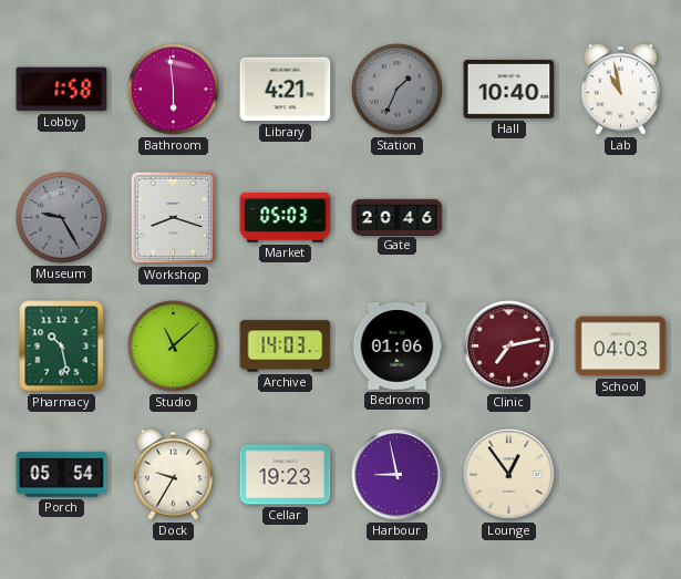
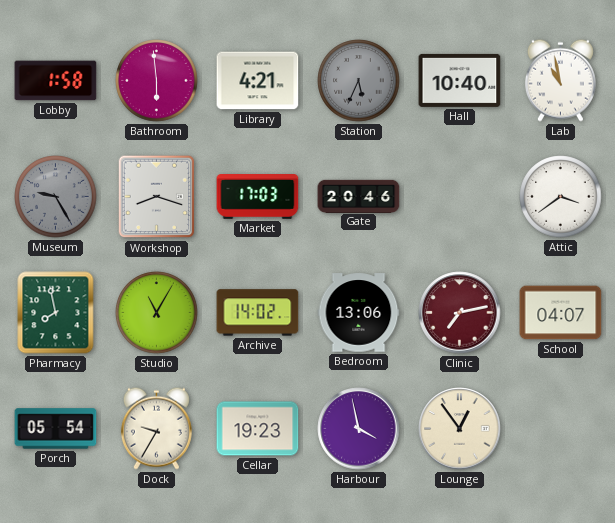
Station: 1:34 -> 5:34
Market: 05:03 -> 17:03
Attic: none -> 3:39
Pharmacy: 10:28 -> 7:58
Studio: 11:08 -> 11:05
Archive: 14:03 -> 14:02
Bedroom: 01:06 -> 13:06
School: 04:03 -> 04:07
Harbour: 8:58 -> 3:58
